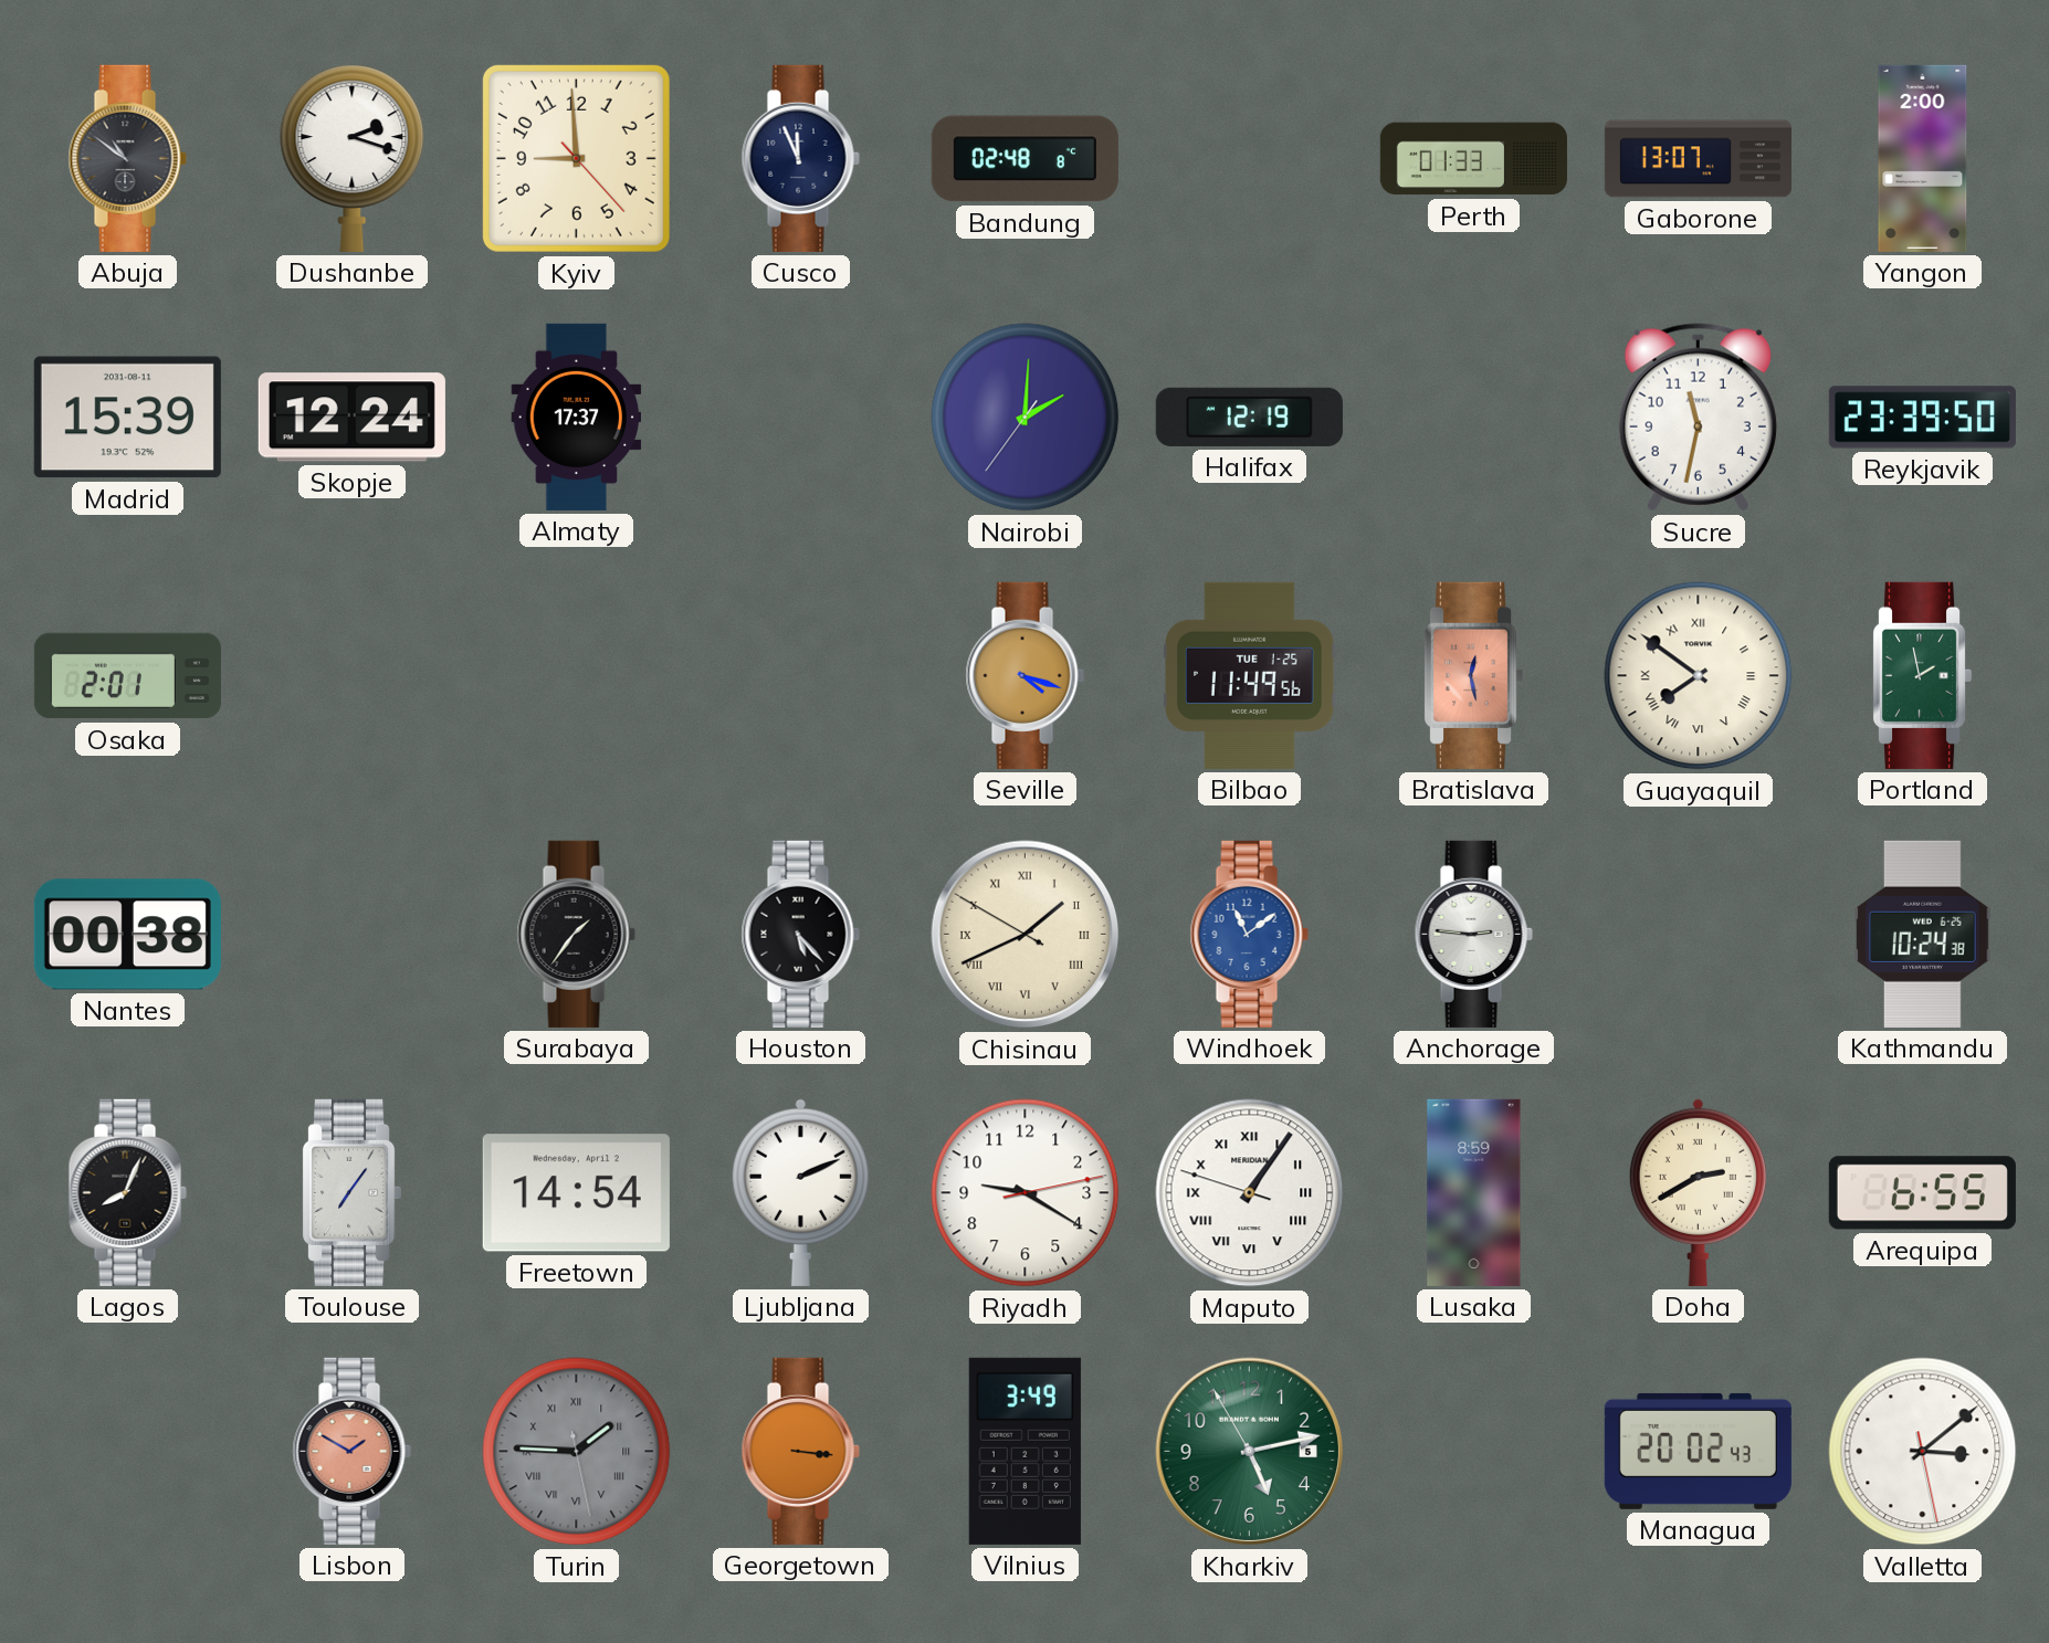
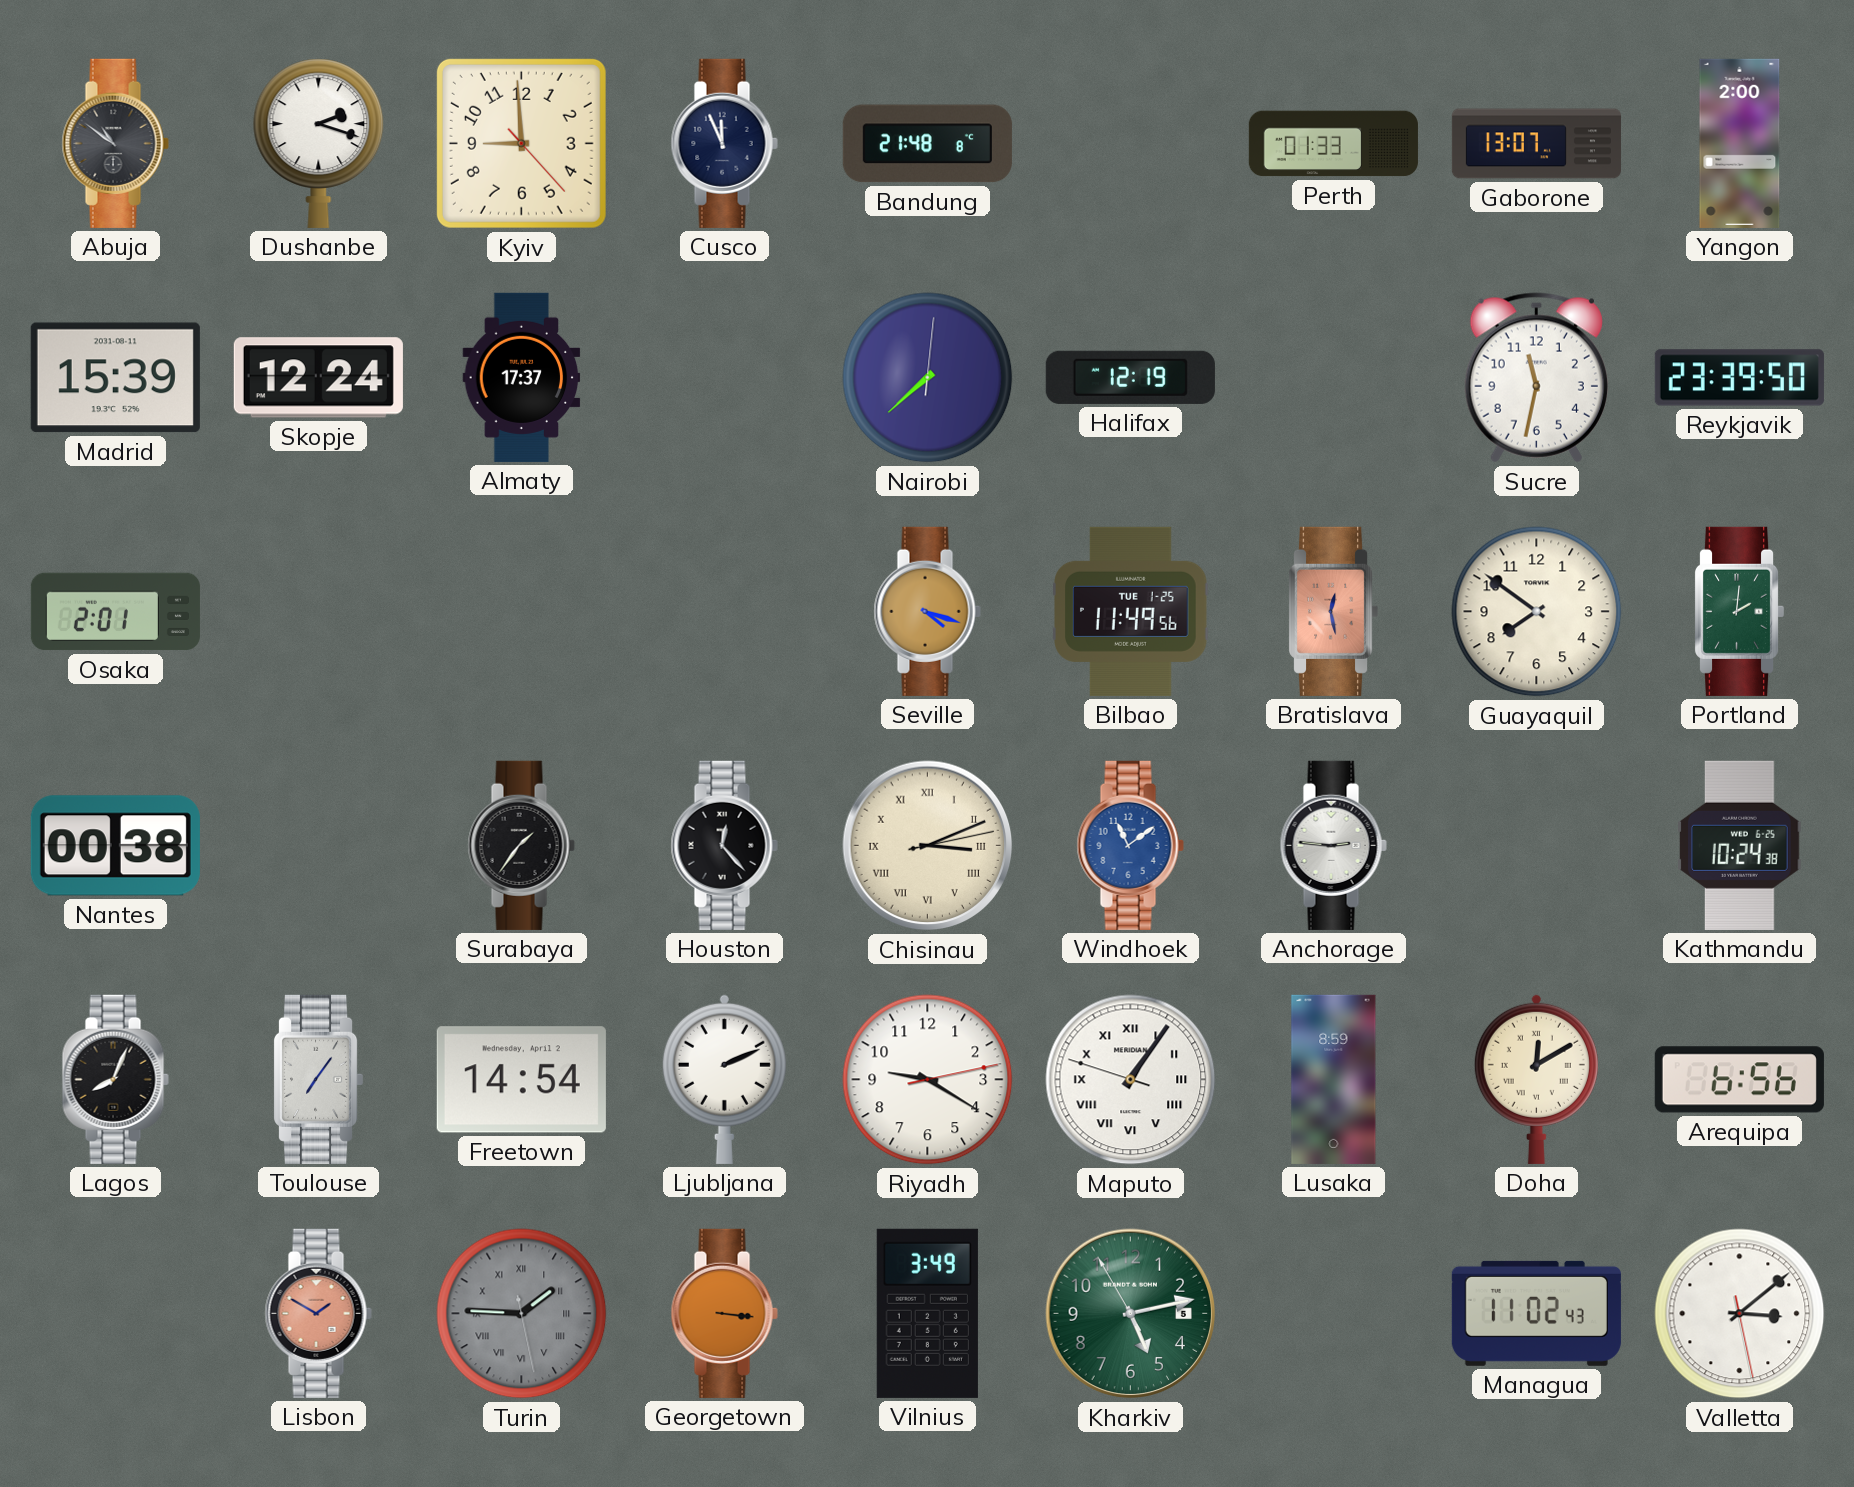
Bandung: 02:48 -> 21:48
Nairobi: 2:00 -> 7:38
Guayaquil numerals: Roman -> Arabic
Portland: 1:58 -> 2:01
Houston: 5:23 -> 12:23
Chisinau: 1:40 -> 3:11
Doha: 2:40 -> 12:10
Arequipa: 6:55 -> 6:56
Managua: 20:02 -> 11:02
